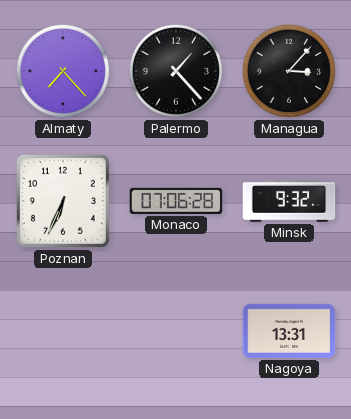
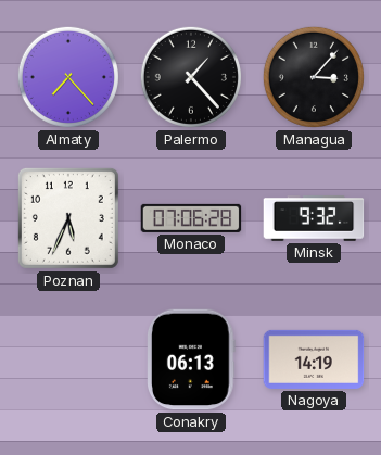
Poznan: 6:34 -> 5:34
Conakry: none -> 06:13
Nagoya: 13:31 -> 14:19
